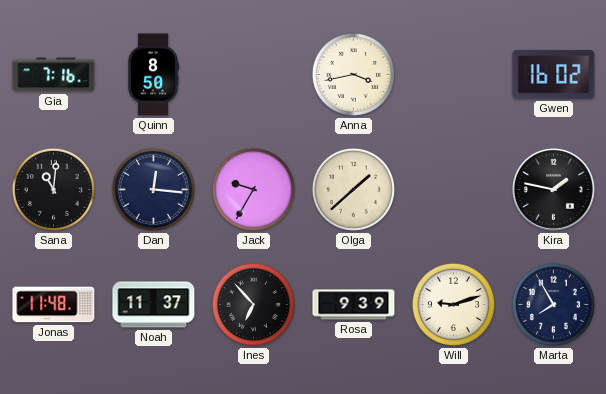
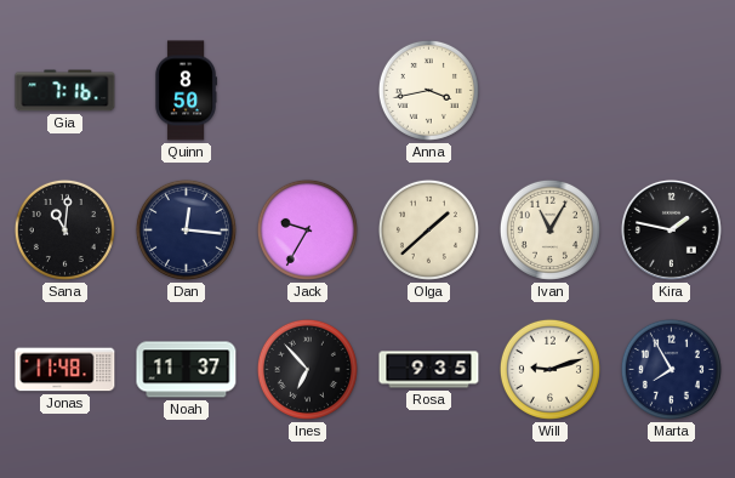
Gwen: 16:02 -> none
Ivan: none -> 11:05
Rosa: 9:39 -> 9:35
